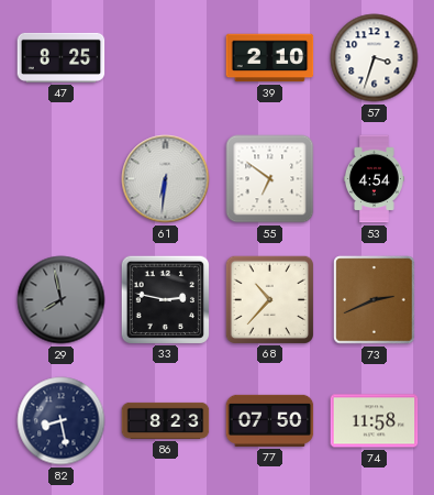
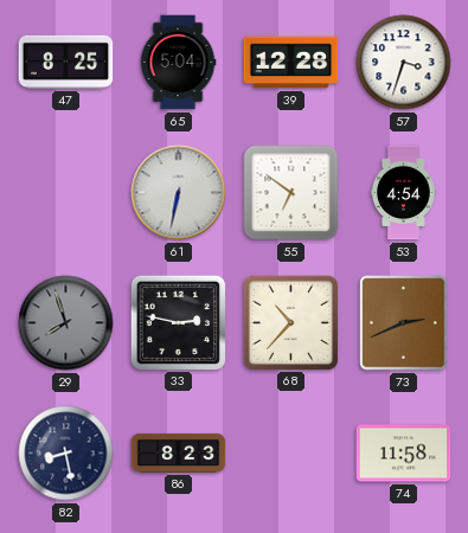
65: none -> 5:04
39: 2:10 -> 12:28
61: 6:31 -> 6:32
29: 7:58 -> 7:57
77: 07:50 -> none
